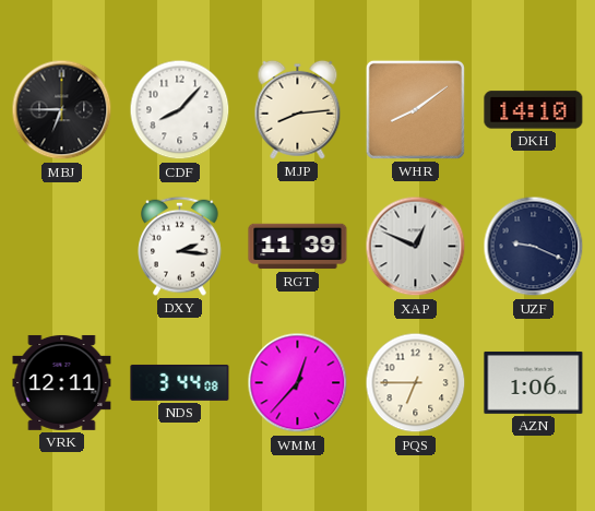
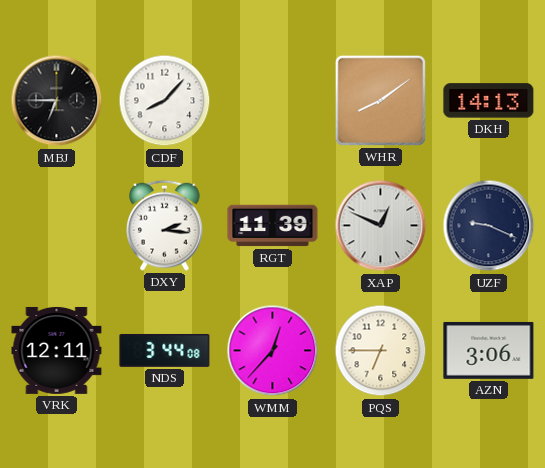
MJP: 8:14 -> none
DKH: 14:10 -> 14:13
AZN: 1:06 -> 3:06
